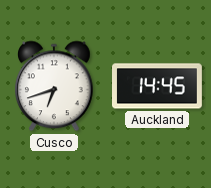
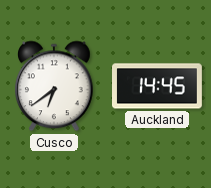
Cusco: 6:42 -> 6:39
